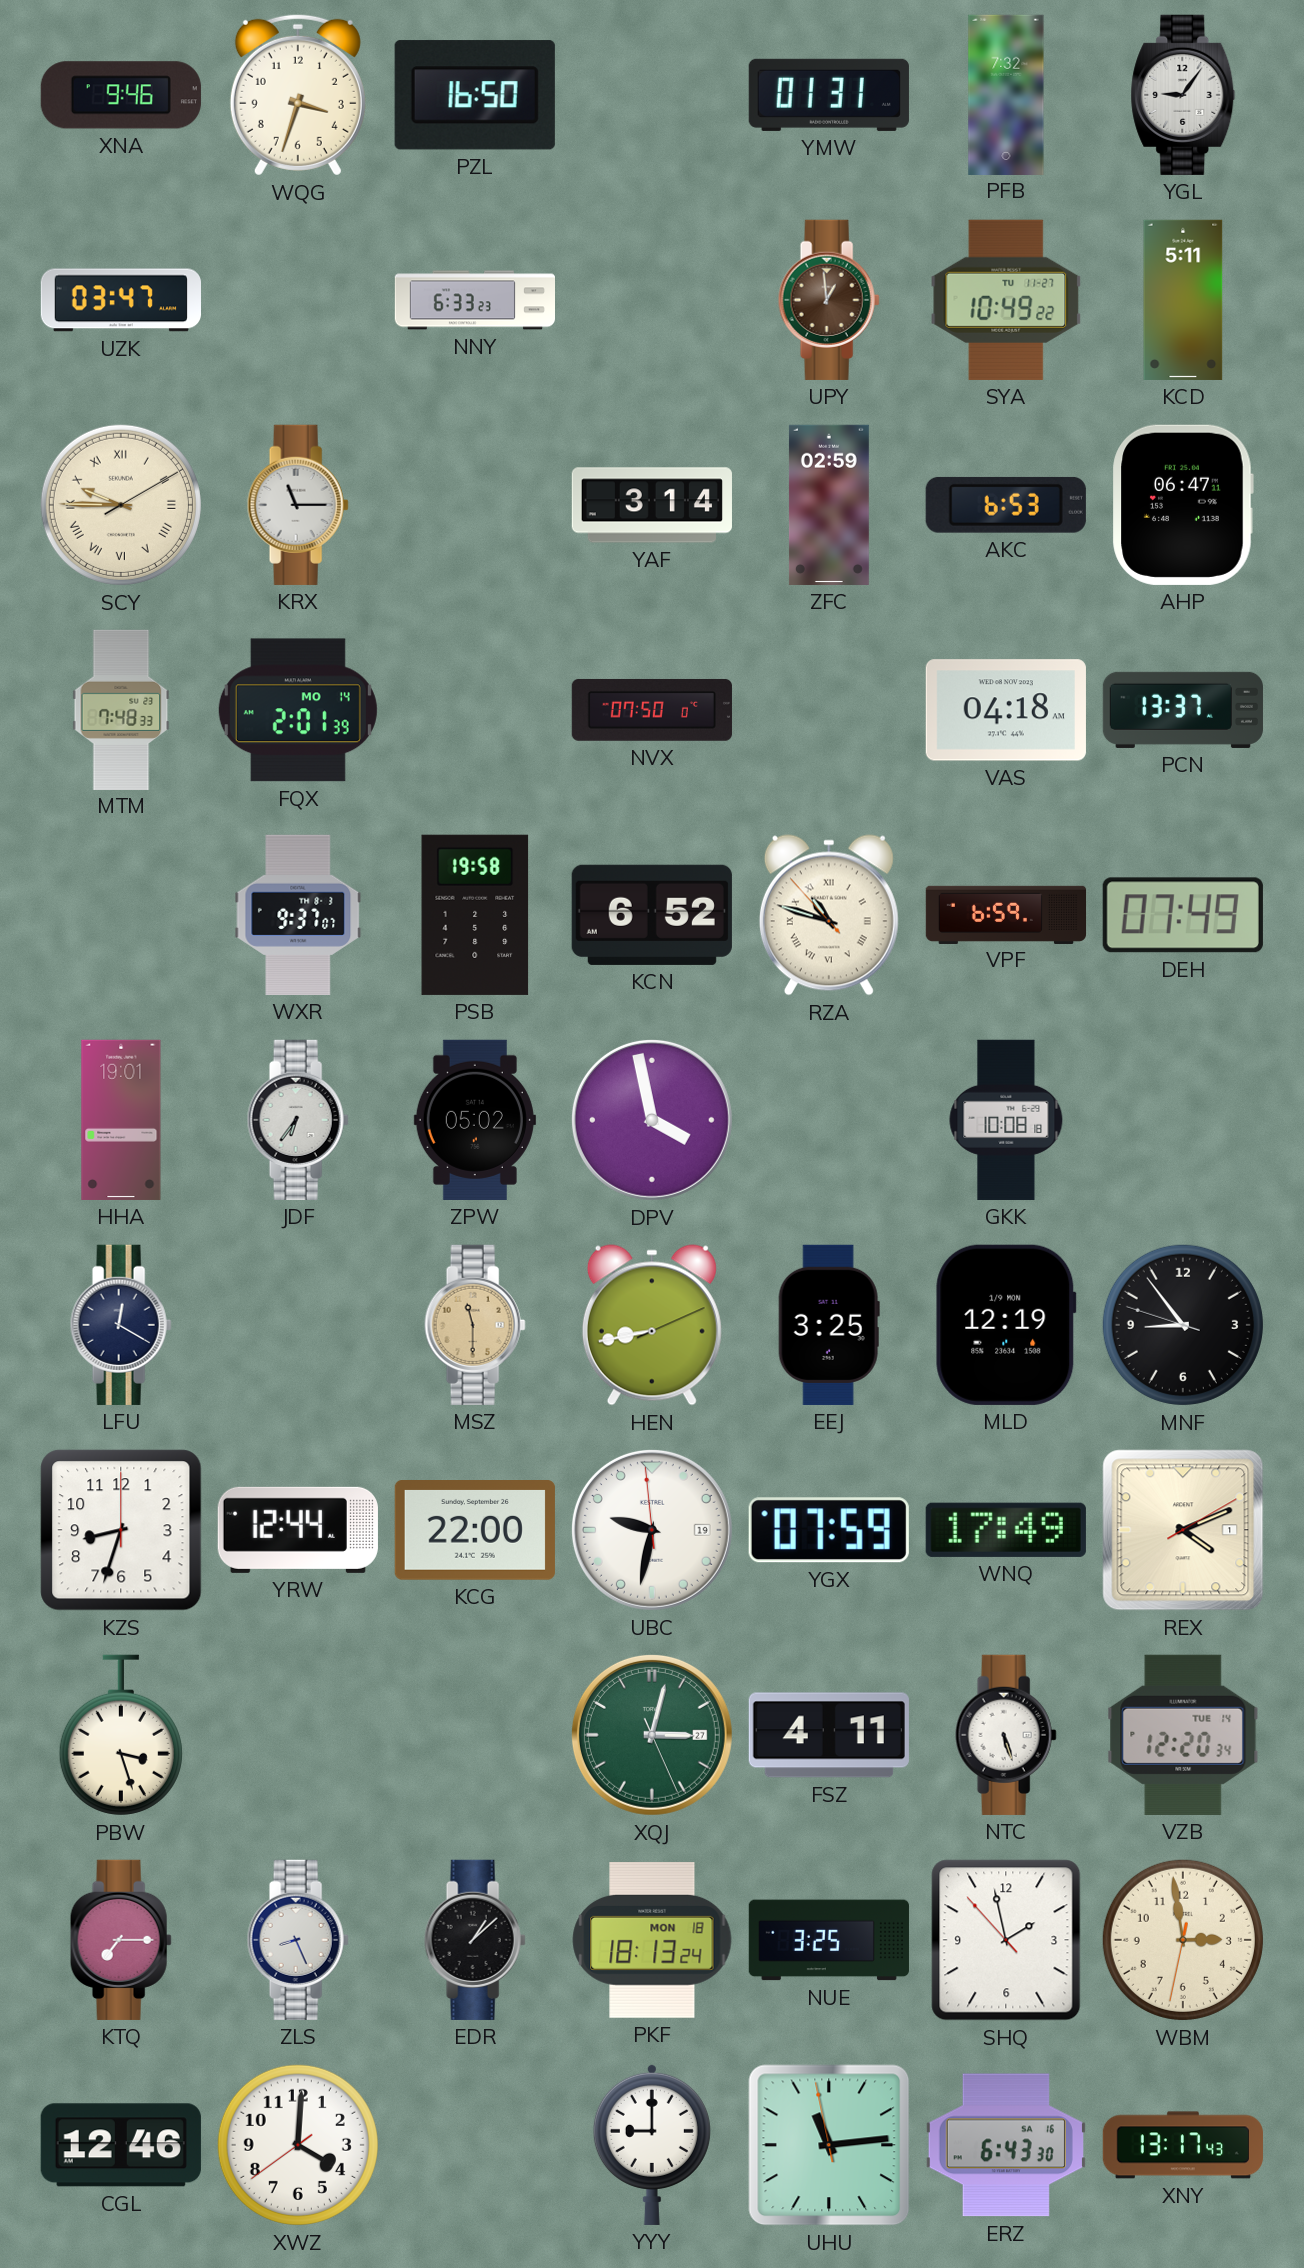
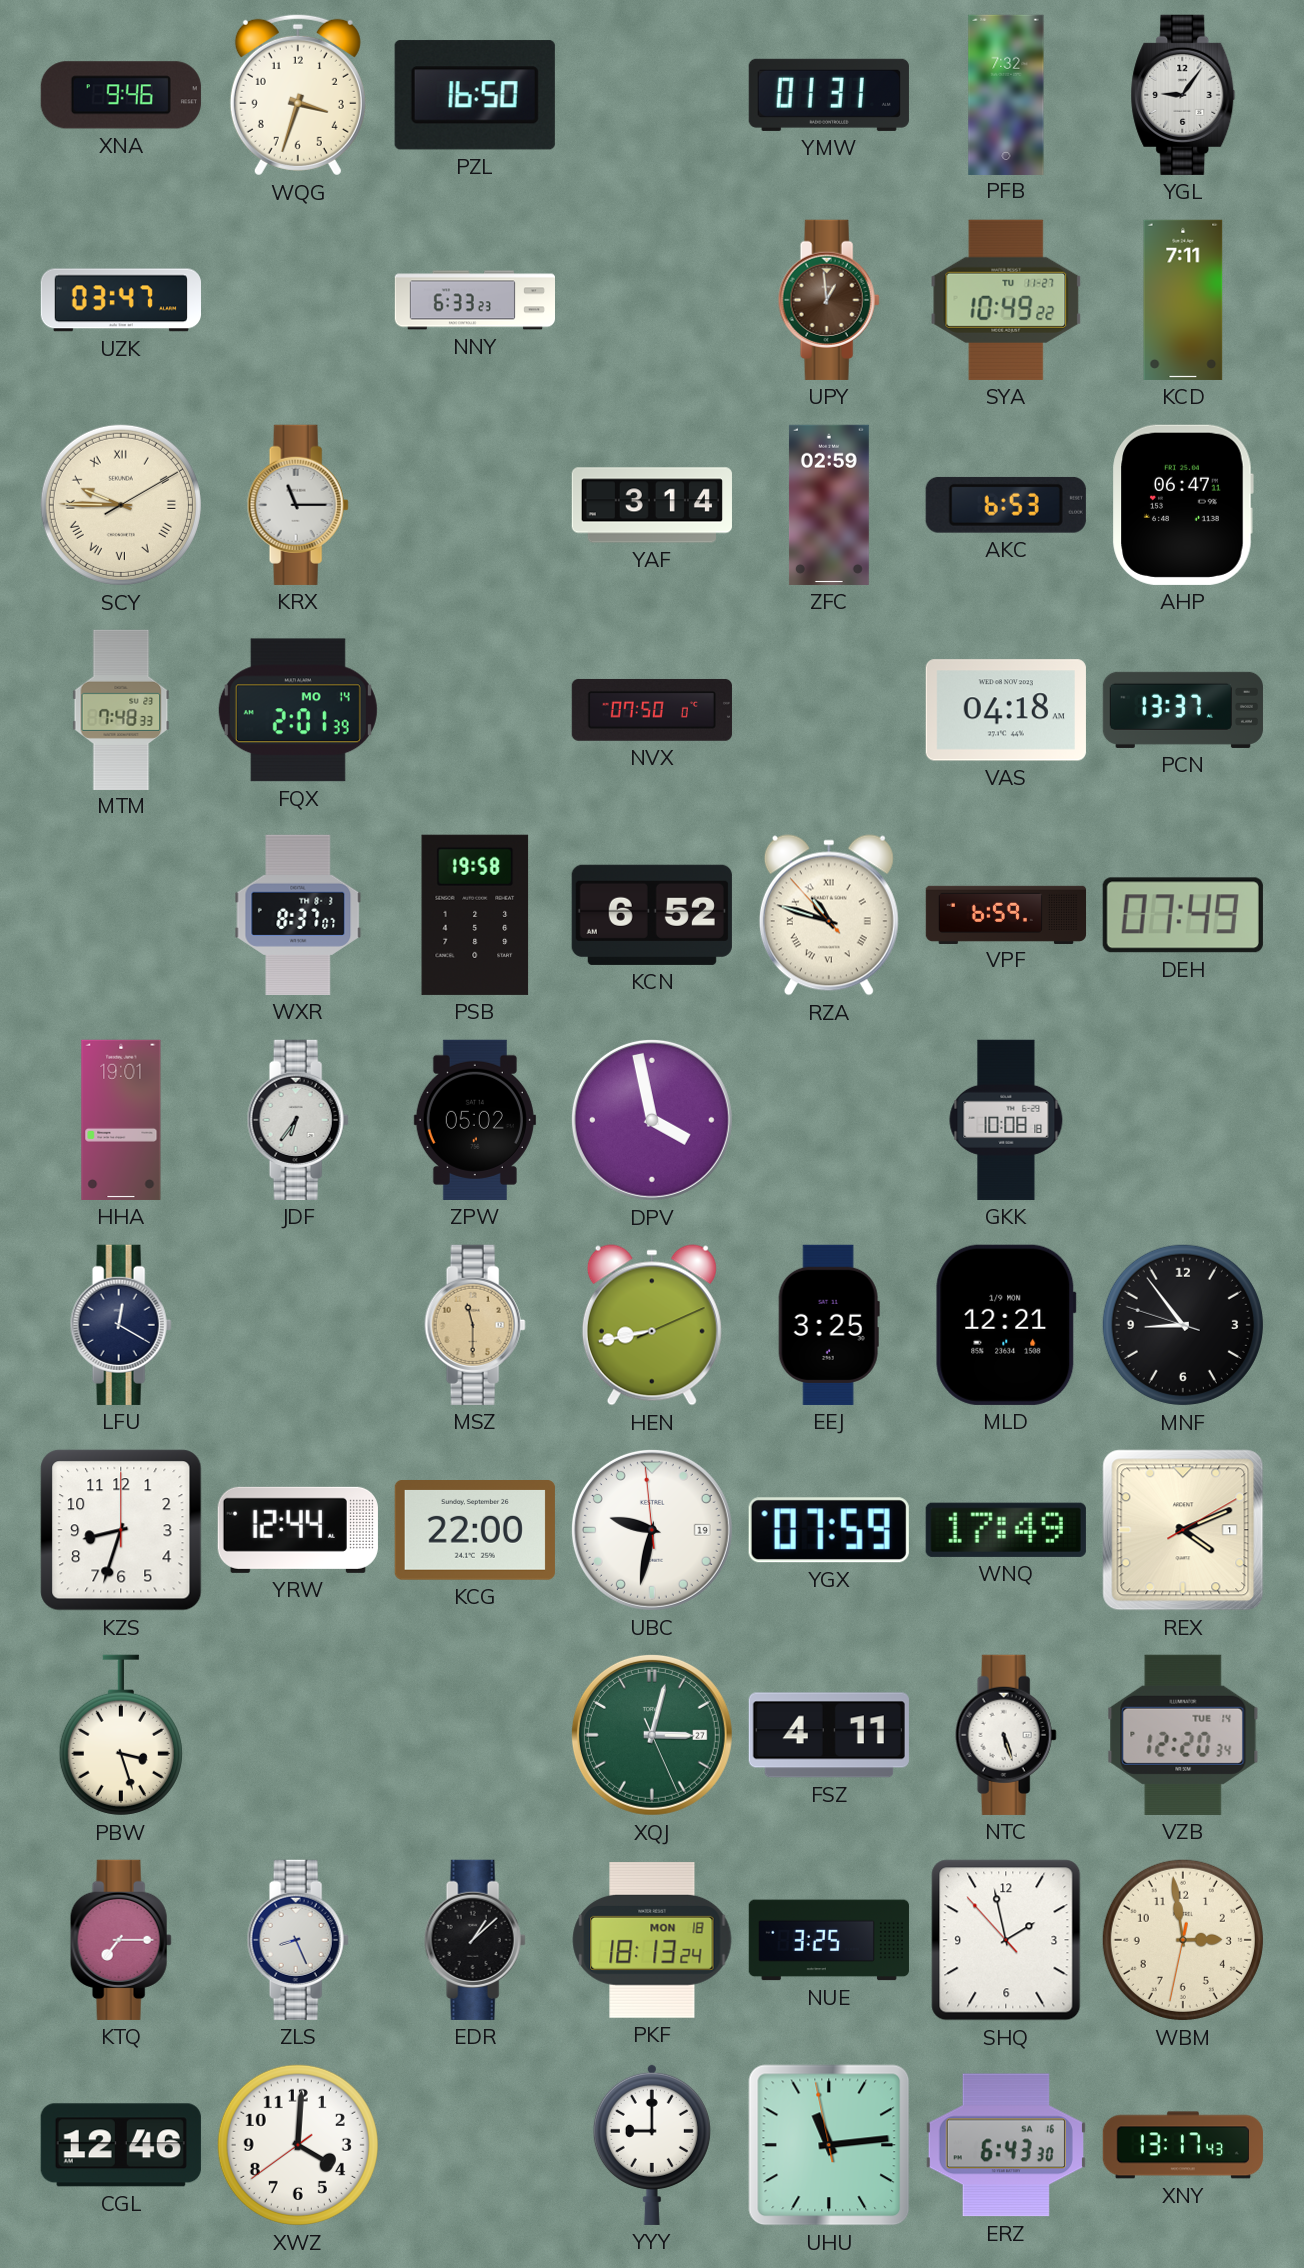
KCD: 5:11 -> 7:11
WXR: 9:37 -> 8:37
MLD: 12:19 -> 12:21
